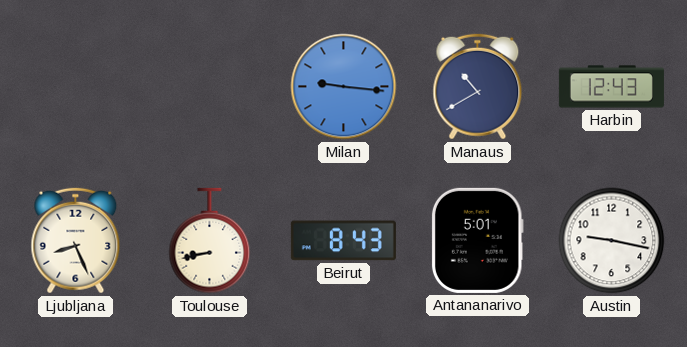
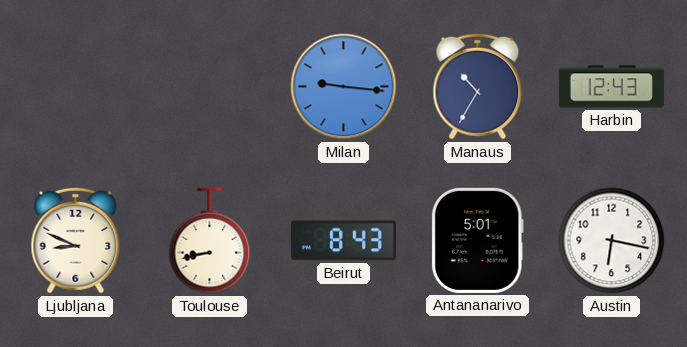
Manaus: 10:40 -> 10:35
Ljubljana: 8:26 -> 8:49
Austin: 9:17 -> 6:17
